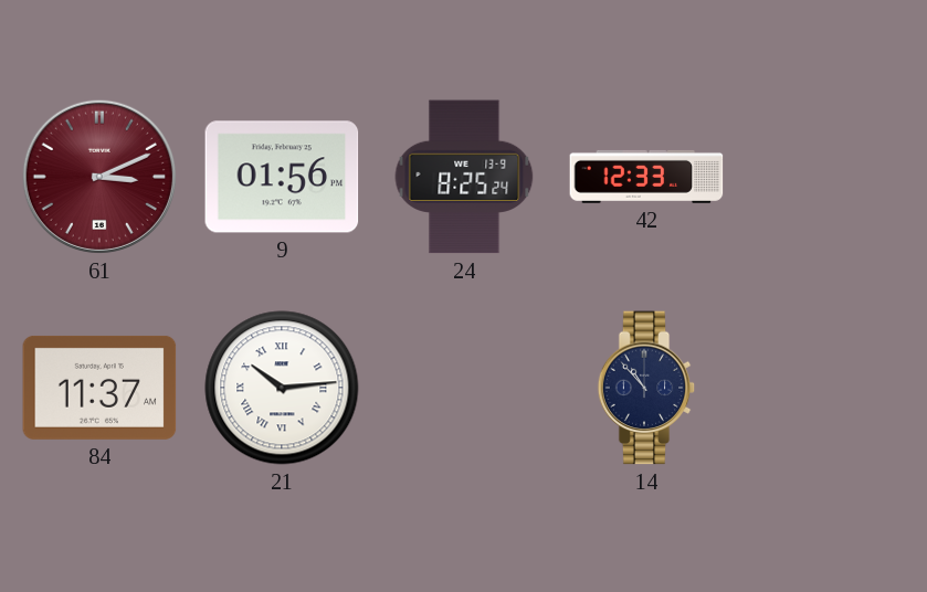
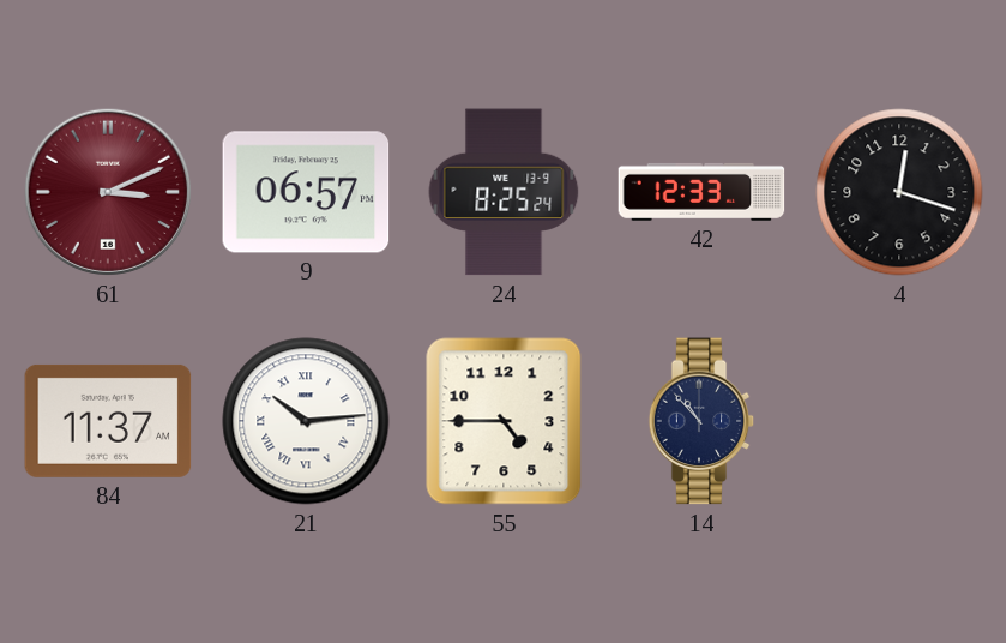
9: 01:56 -> 06:57
4: none -> 12:18
55: none -> 4:45
